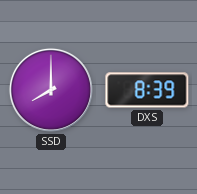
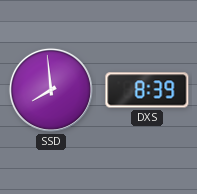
SSD: 8:00 -> 7:59
